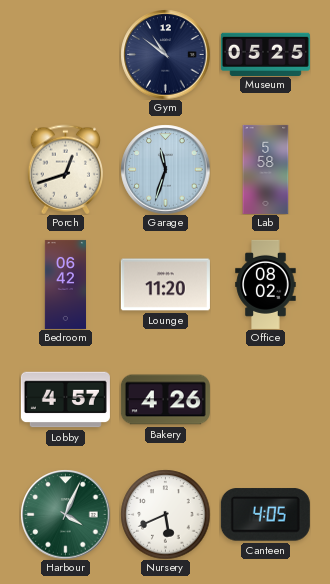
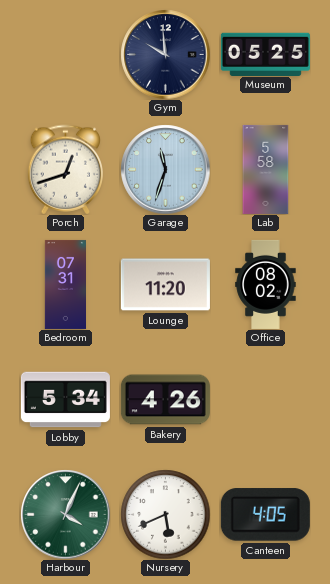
Gym: 10:51 -> 9:59
Bedroom: 06:42 -> 07:31
Lobby: 4:57 -> 5:34
